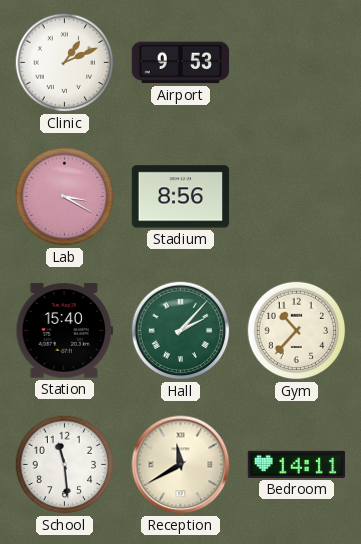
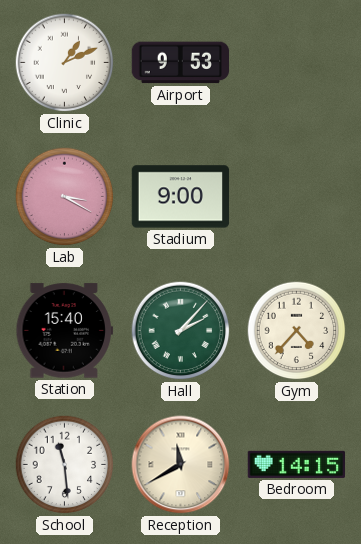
Stadium: 8:56 -> 9:00
Gym: 10:37 -> 4:37
Bedroom: 14:11 -> 14:15
